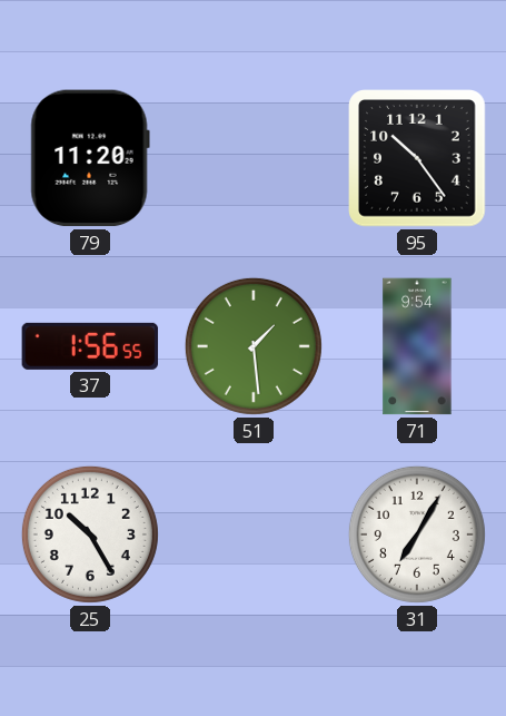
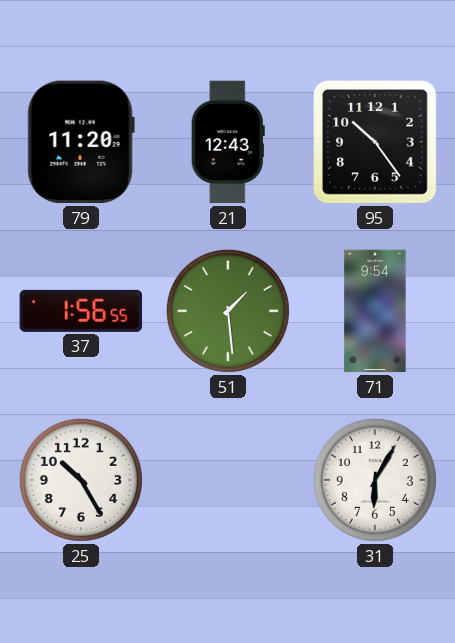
21: none -> 12:43
31: 7:05 -> 6:05
